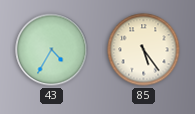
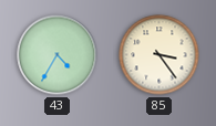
85: 5:24 -> 3:24
